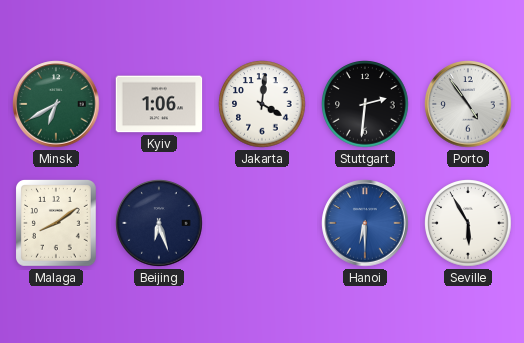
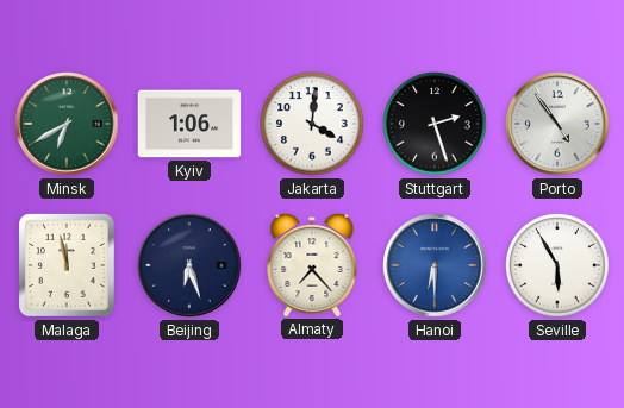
Stuttgart: 2:31 -> 2:27
Malaga: 8:09 -> 11:58
Almaty: none -> 7:23
